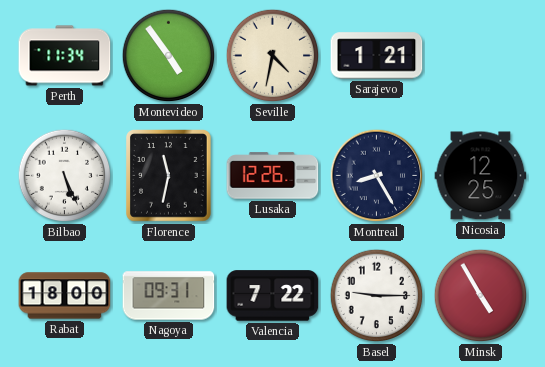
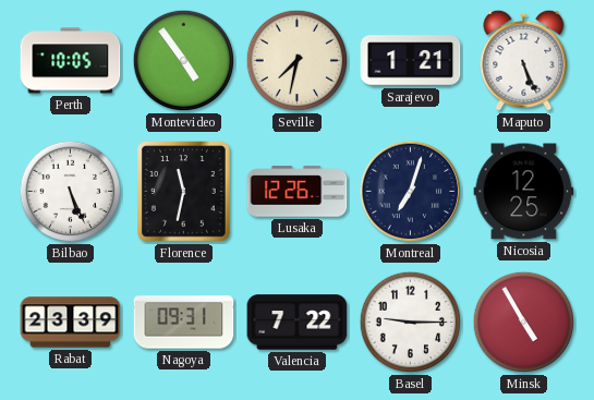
Perth: 11:34 -> 10:05
Seville: 4:32 -> 7:32
Maputo: none -> 5:26
Montreal: 8:25 -> 7:03
Rabat: 18:00 -> 23:39
